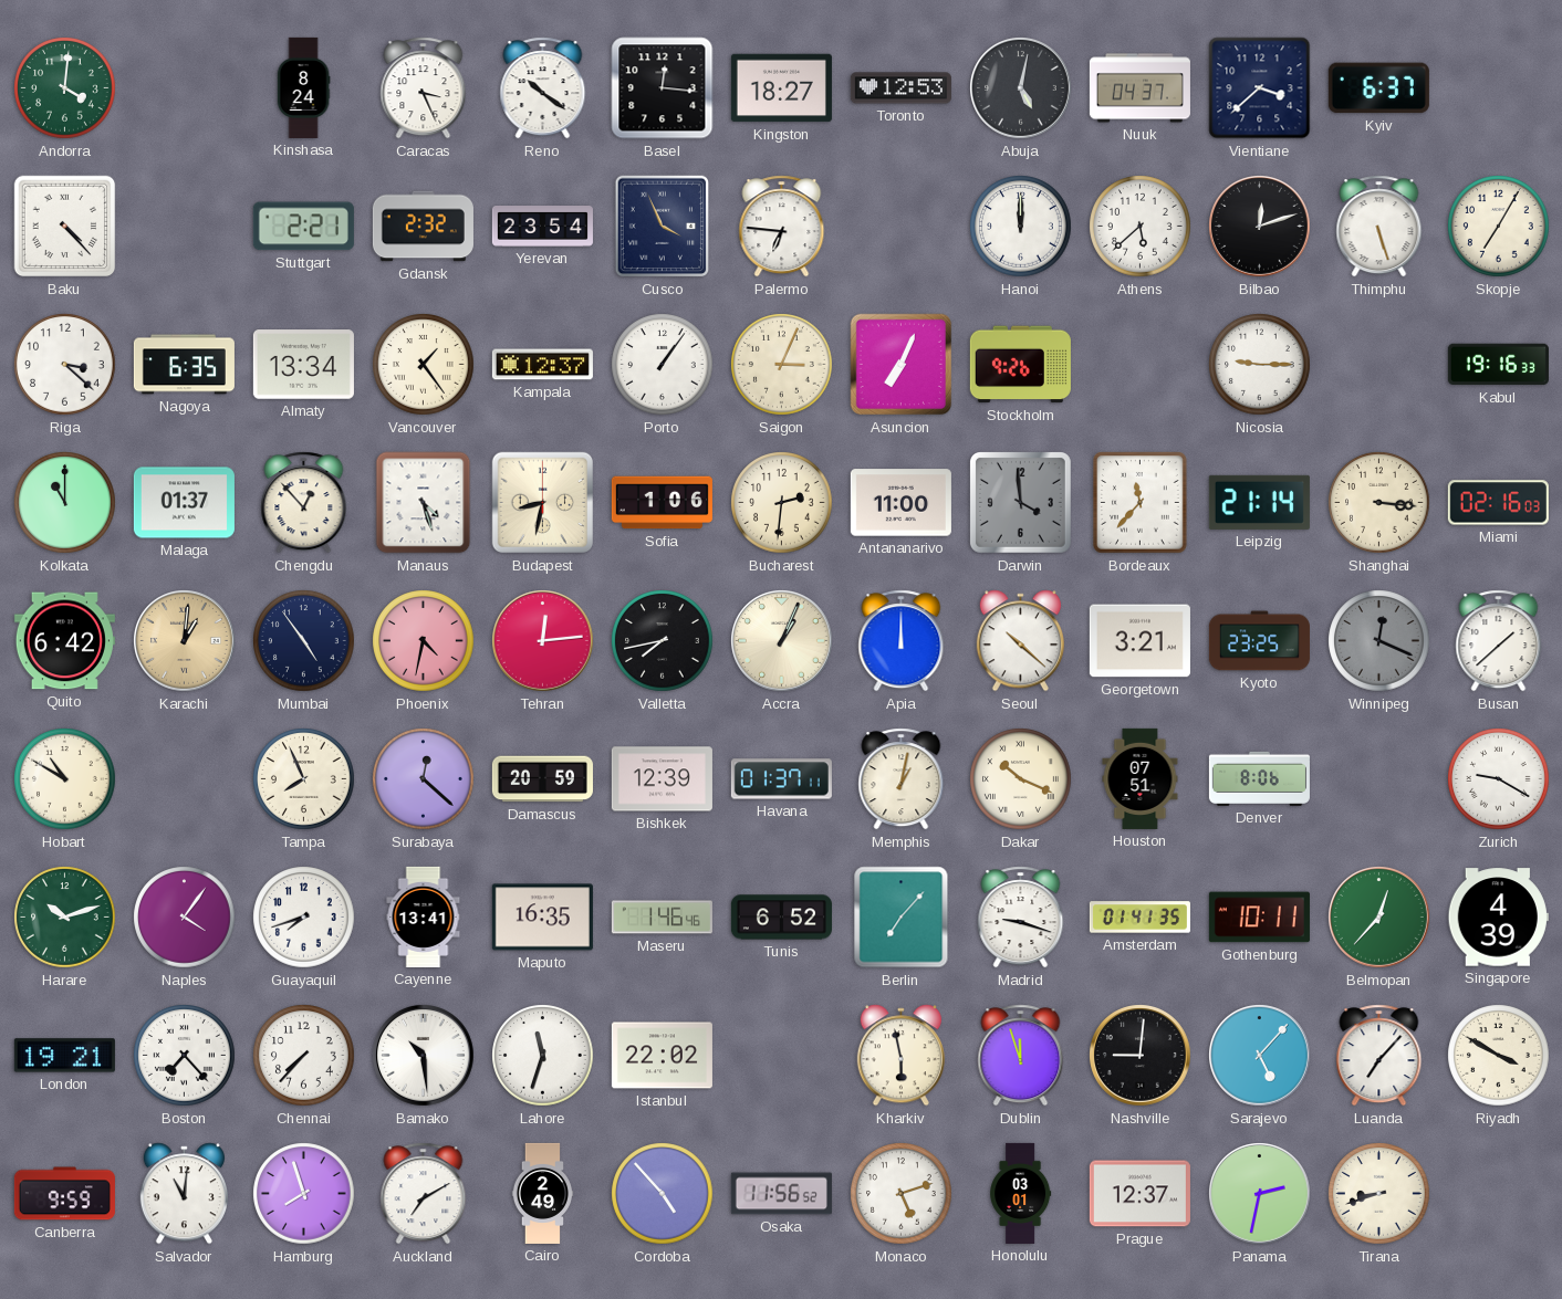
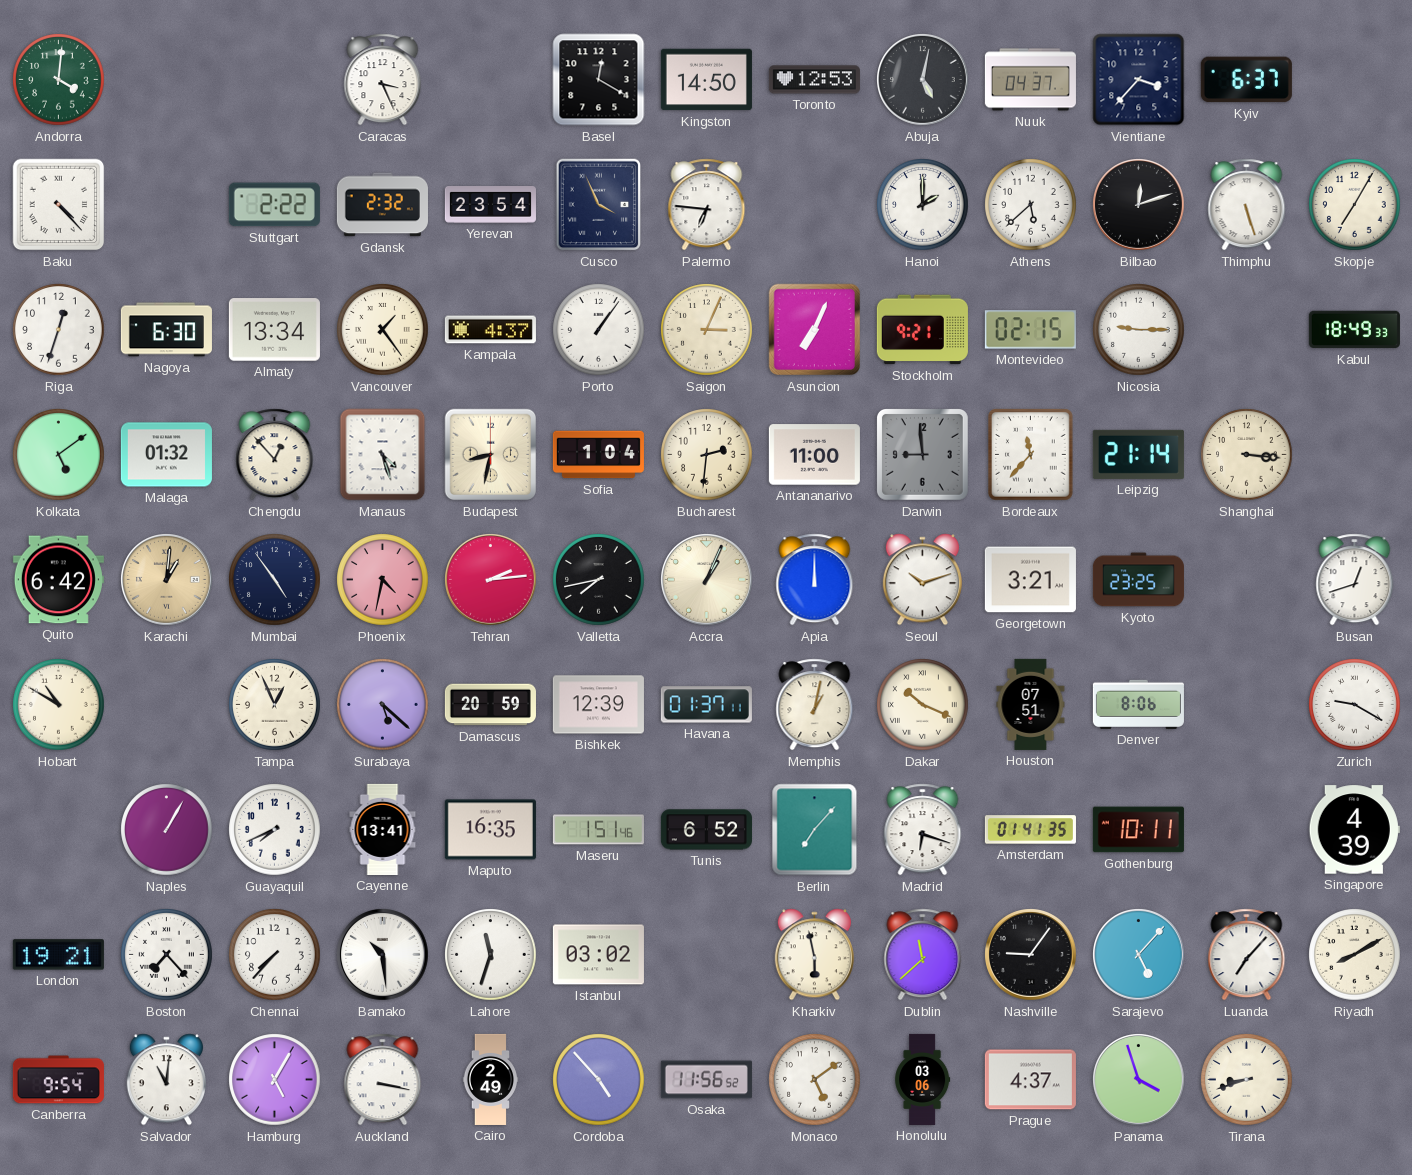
Kinshasa: 8:24 -> none
Reno: 10:21 -> none
Basel: 12:16 -> 12:20
Kingston: 18:27 -> 14:50
Vientiane: 3:38 -> 3:37
Stuttgart: 2:21 -> 2:22
Hanoi: 12:00 -> 2:00
Riga: 3:22 -> 12:33
Nagoya: 6:35 -> 6:30
Kampala: 12:37 -> 4:37
Stockholm: 9:26 -> 9:21
Montevideo: none -> 02:15
Kabul: 19:16 -> 18:49
Kolkata: 11:00 -> 5:09
Malaga: 01:37 -> 01:32
Sofia: 1:06 -> 1:04
Darwin: 3:59 -> 8:59
Miami: 02:16 -> none
Tehran: 12:14 -> 2:14
Seoul: 10:22 -> 10:12
Winnipeg: 12:19 -> none
Busan: 1:38 -> 12:42
Tampa: 7:56 -> 12:56
Surabaya: 12:22 -> 5:22
Harare: 10:12 -> none
Naples: 4:06 -> 1:05
Guayaquil: 7:42 -> 7:41
Maseru: 1:46 -> 1:51
Madrid: 9:18 -> 6:18
Belmopan: 12:37 -> none
Istanbul: 22:02 -> 03:02
Dublin: 11:57 -> 11:38
Nashville: 9:01 -> 9:06
Riyadh: 3:50 -> 8:10
Canberra: 9:59 -> 9:54
Hamburg: 7:57 -> 5:05
Auckland: 7:10 -> 3:17
Monaco: 5:12 -> 5:09
Honolulu: 03:01 -> 03:06
Prague: 12:37 -> 4:37
Panama: 2:32 -> 3:57
